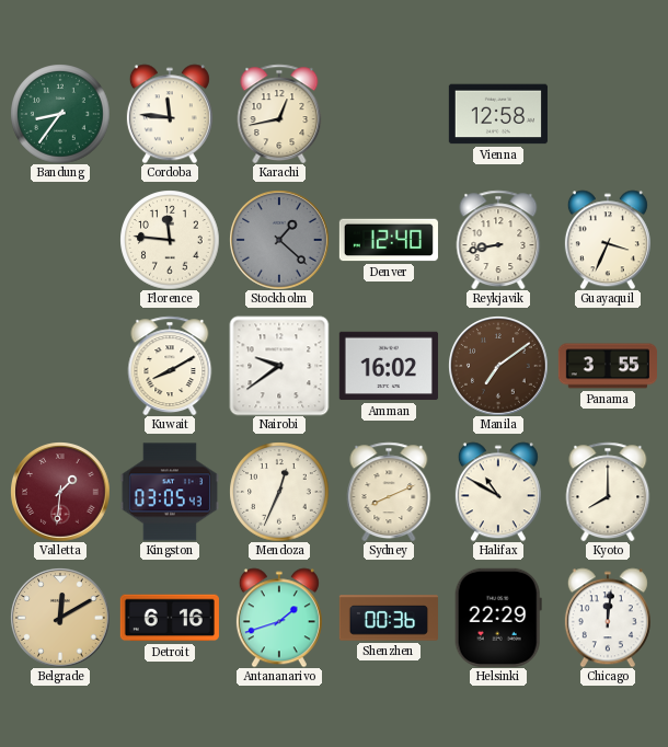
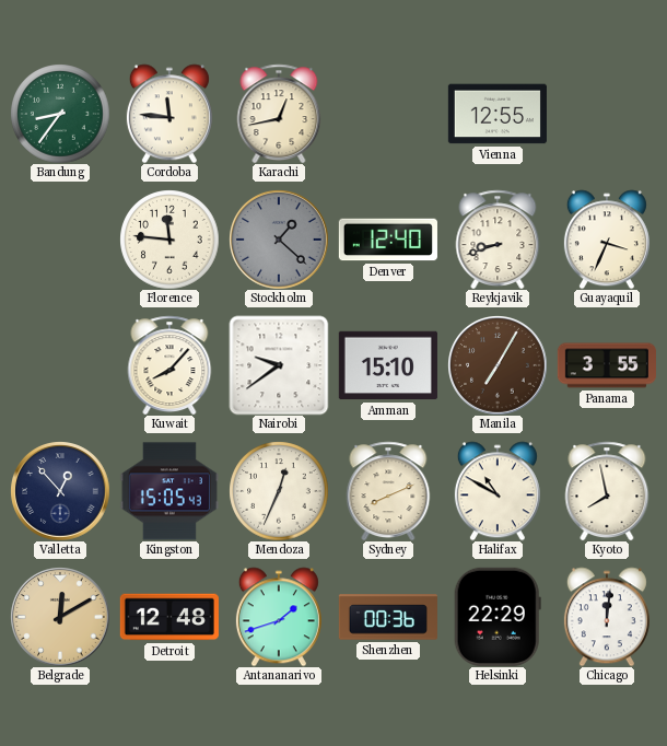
Vienna: 12:58 -> 12:55
Reykjavik: 8:43 -> 8:42
Kuwait: 8:10 -> 8:07
Amman: 16:02 -> 15:10
Manila: 7:09 -> 7:05
Valletta: 1:31 -> 12:53
Valletta dial: burgundy -> navy
Kingston: 03:05 -> 15:05
Kyoto: 8:00 -> 7:58
Detroit: 6:16 -> 12:48
